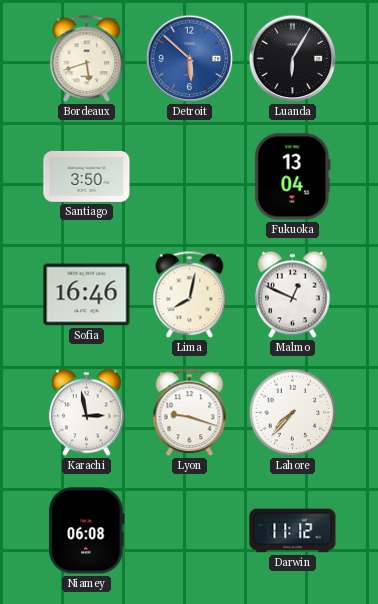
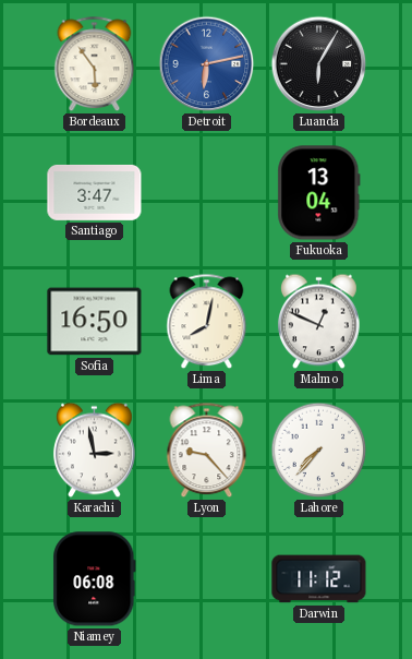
Bordeaux: 5:42 -> 5:54
Detroit: 5:52 -> 6:13
Santiago: 3:50 -> 3:47
Sofia: 16:46 -> 16:50
Lyon: 9:18 -> 9:23
